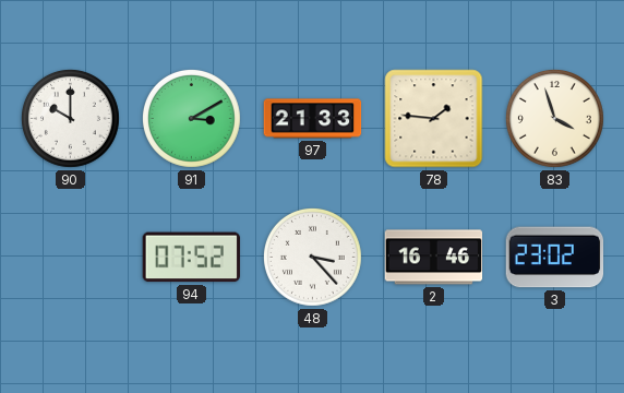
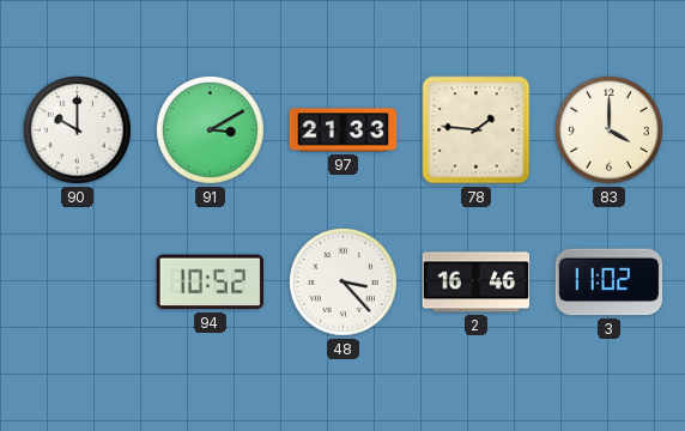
83: 3:57 -> 4:00
94: 07:52 -> 10:52
3: 23:02 -> 11:02
